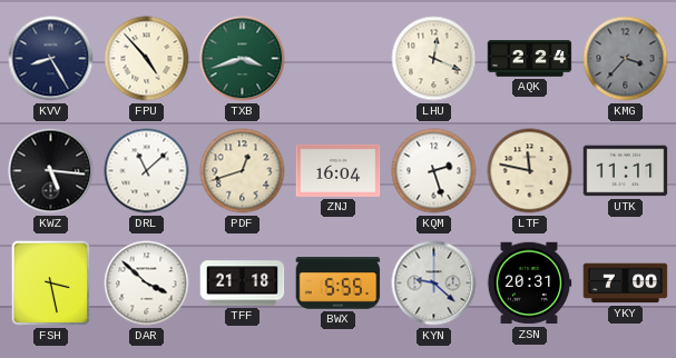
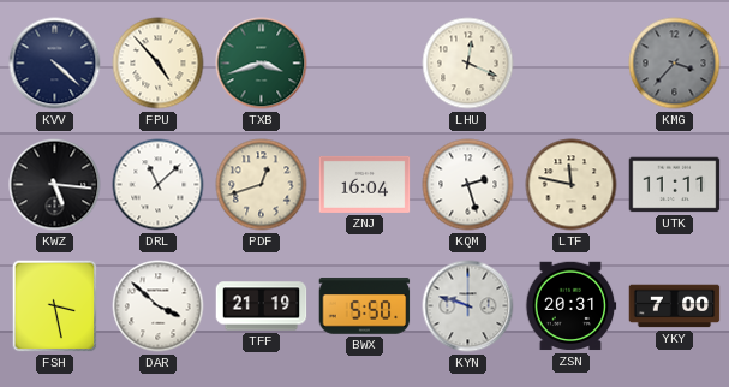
KVV: 8:25 -> 4:22
AQK: 2:24 -> none
TFF: 21:18 -> 21:19
BWX: 5:55 -> 5:50
KYN: 9:22 -> 9:48
